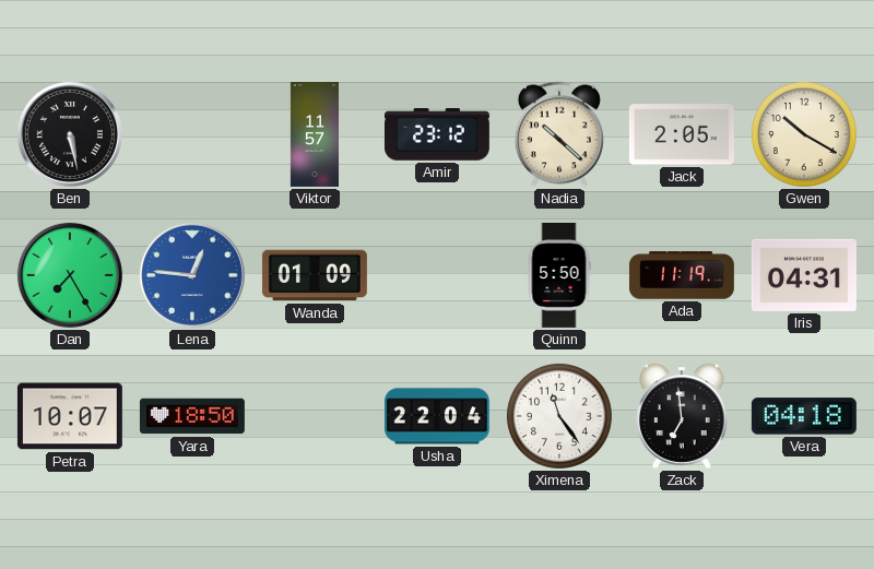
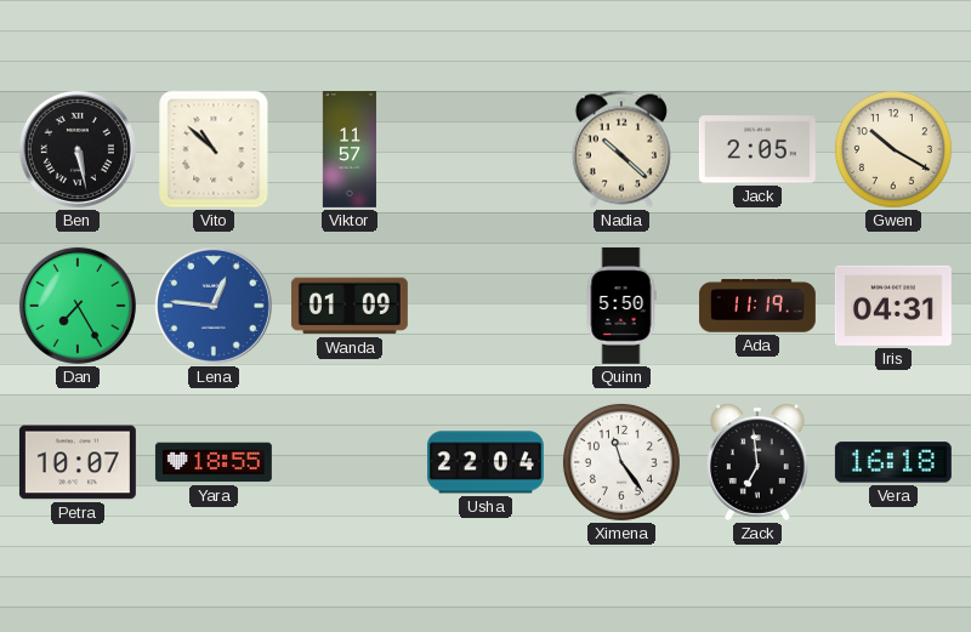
Vito: none -> 10:52
Amir: 23:12 -> none
Yara: 18:50 -> 18:55
Vera: 04:18 -> 16:18
